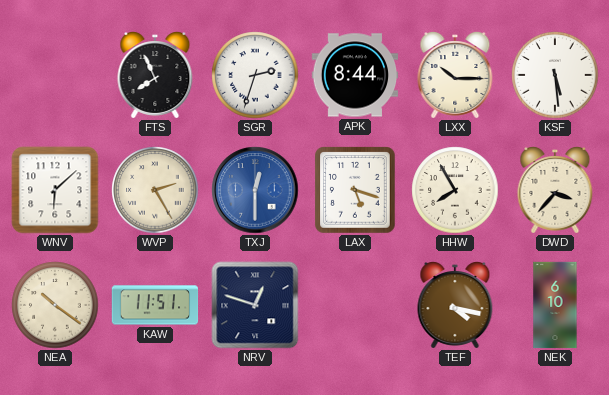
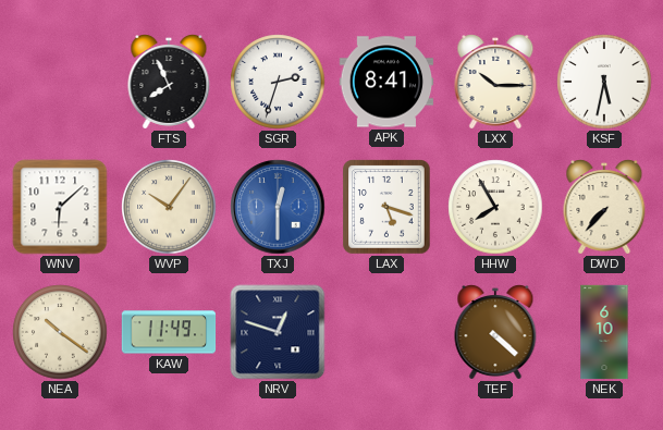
APK: 8:44 -> 8:41
KSF: 5:29 -> 5:32
WVP: 2:25 -> 10:06
DWD: 3:37 -> 7:37
KAW: 11:51 -> 11:49
TEF: 4:17 -> 4:22
